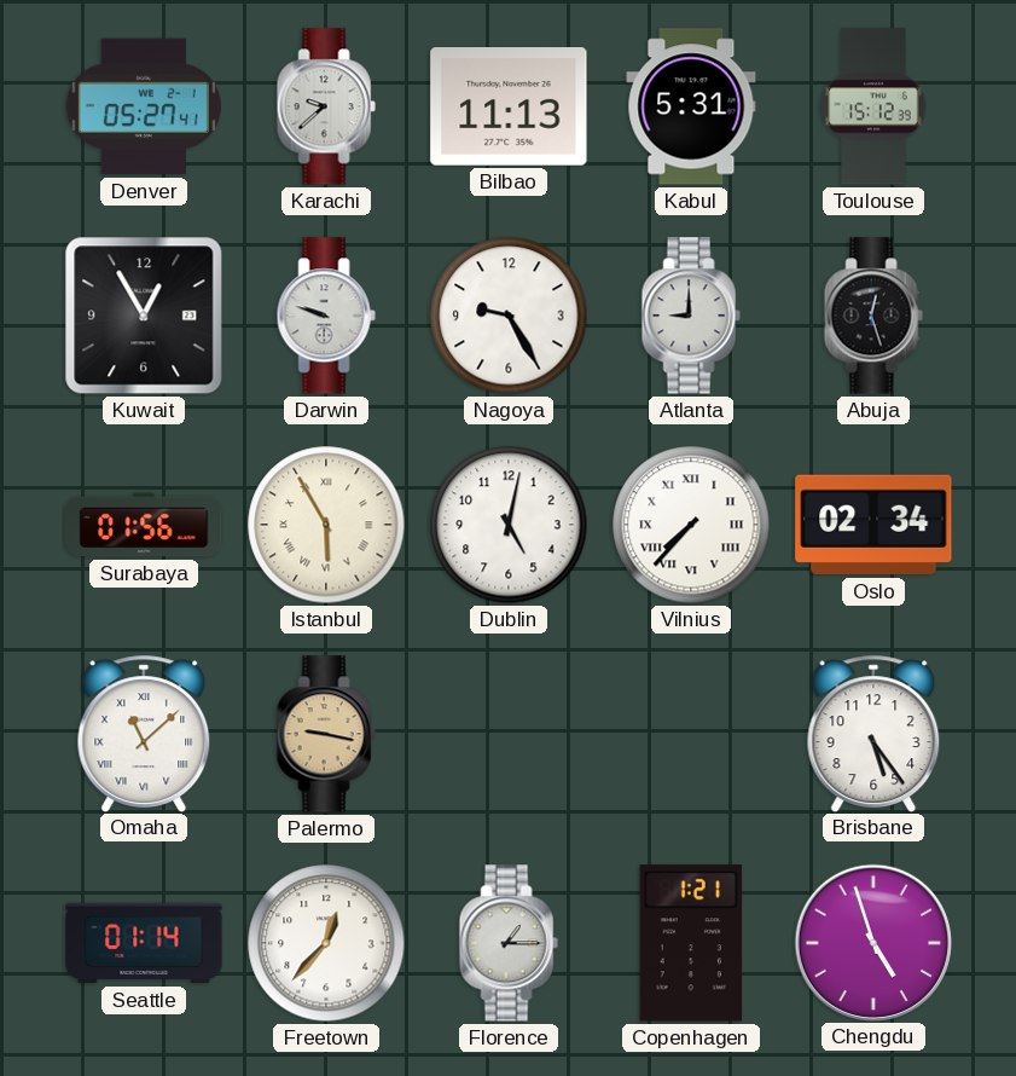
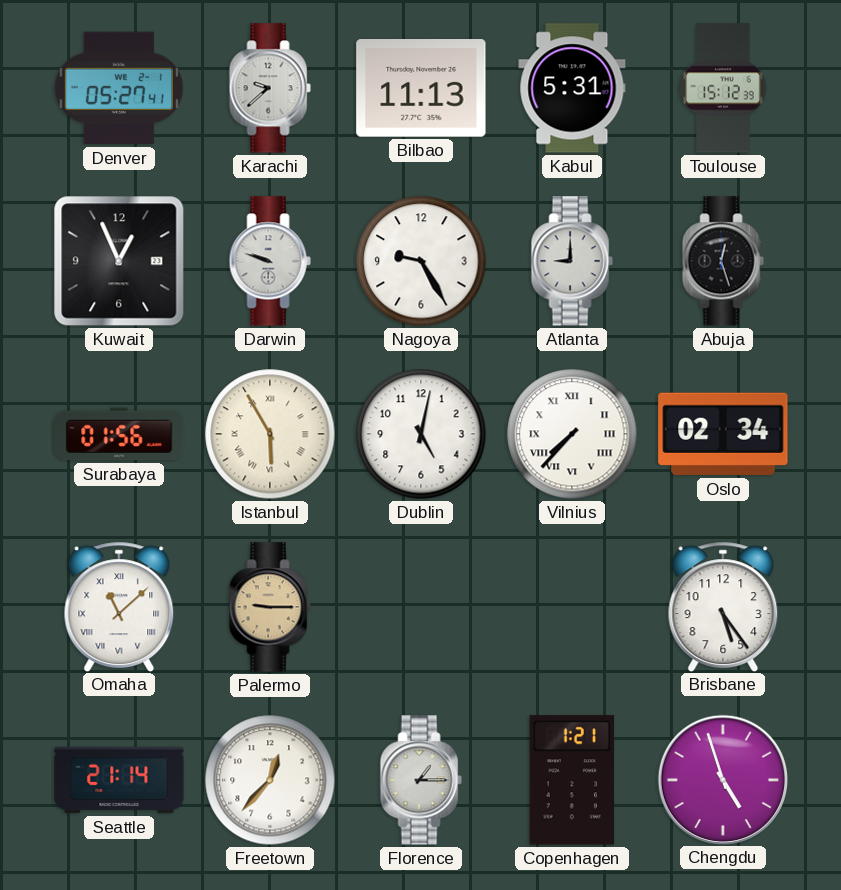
Kuwait: 12:55 -> 12:56
Palermo: 9:17 -> 9:15
Seattle: 01:14 -> 21:14
